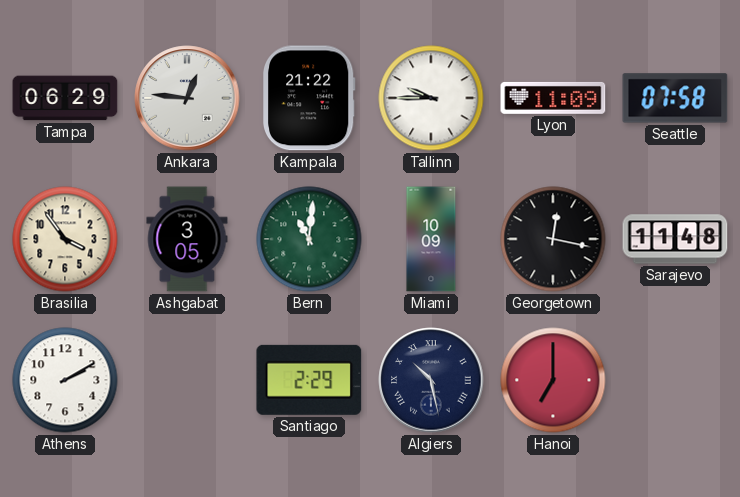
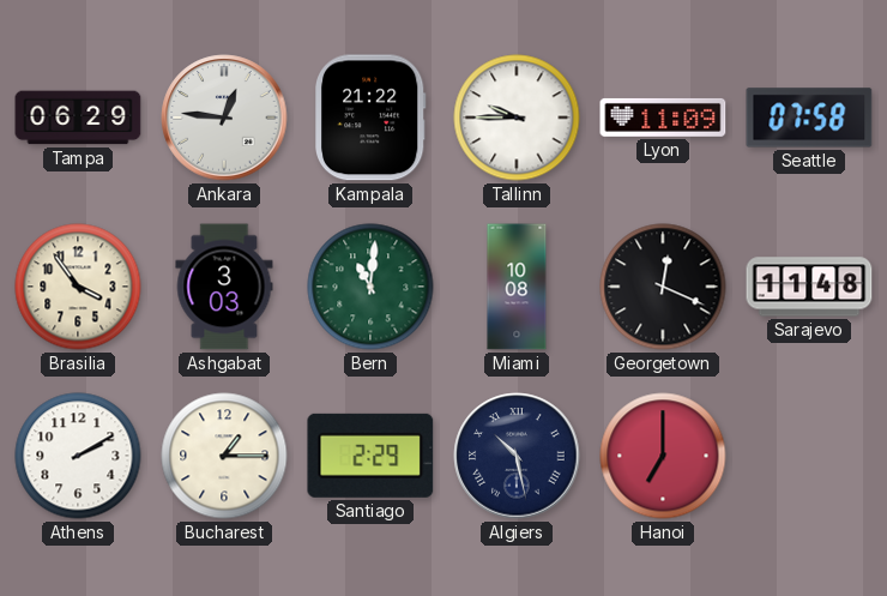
Ashgabat: 3:05 -> 3:03
Miami: 10:09 -> 10:08
Georgetown: 12:17 -> 12:19
Bucharest: none -> 1:15
